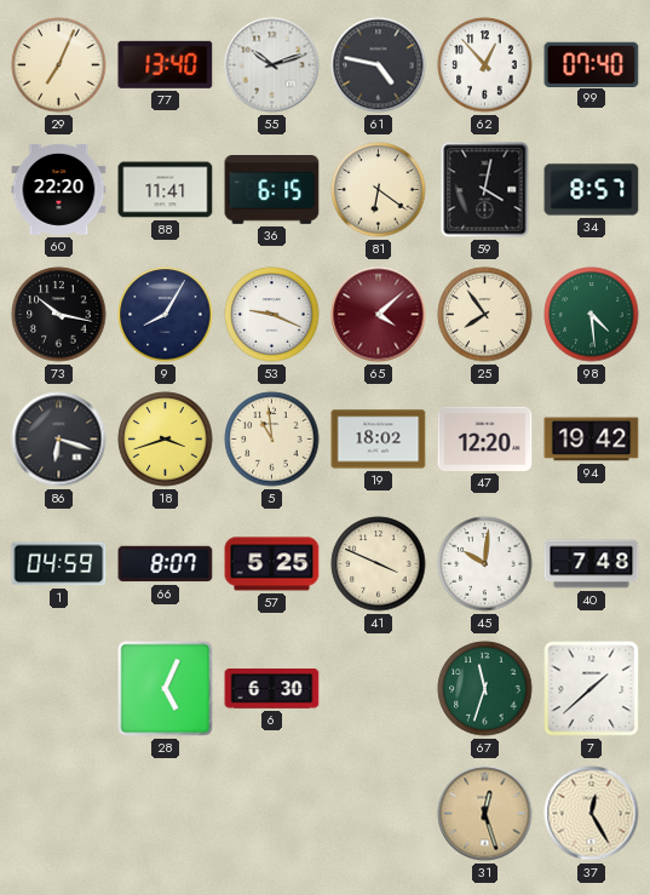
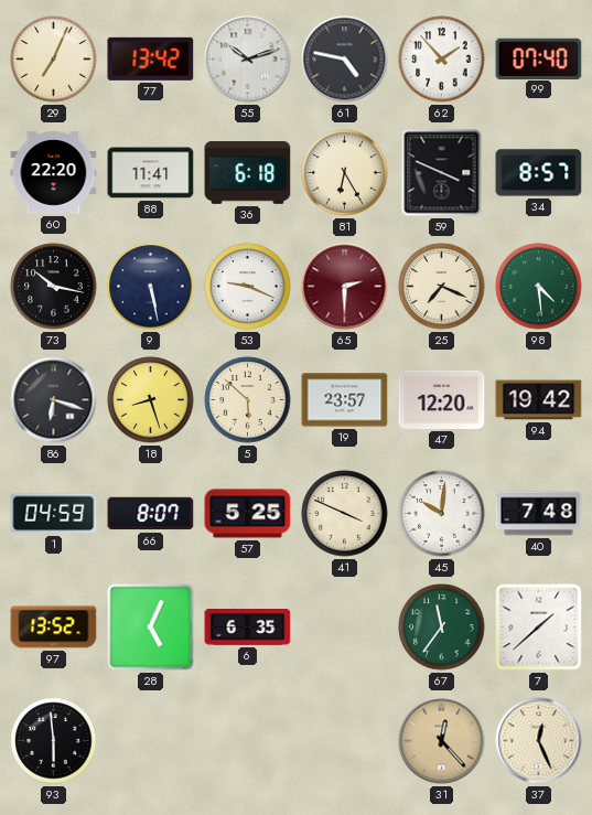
77: 13:40 -> 13:42
62: 12:53 -> 1:53
36: 6:15 -> 6:18
81: 6:21 -> 6:25
59: 4:02 -> 3:49
9: 8:05 -> 5:28
65: 4:08 -> 2:30
25: 7:54 -> 7:19
18: 3:42 -> 8:27
5: 10:59 -> 5:52
19: 18:02 -> 23:57
97: none -> 13:52
6: 6:30 -> 6:35
67: 11:33 -> 11:36
93: none -> 5:59
31: 12:27 -> 12:23
37: 12:25 -> 12:26
